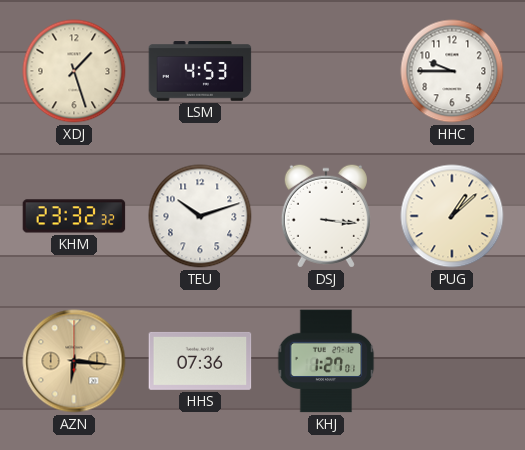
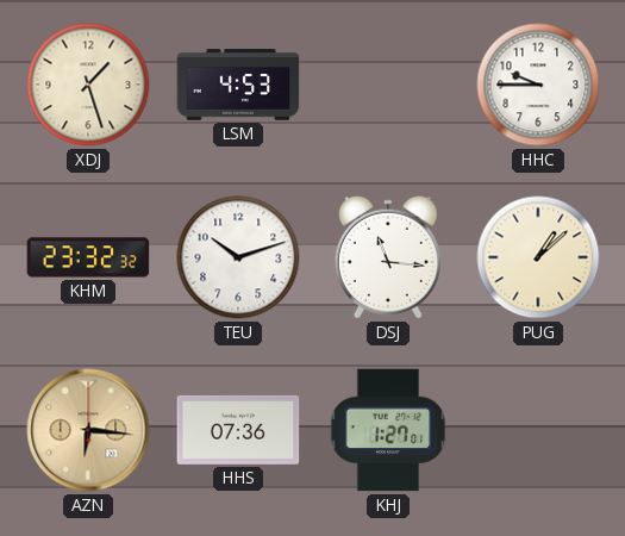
DSJ: 3:16 -> 11:16
